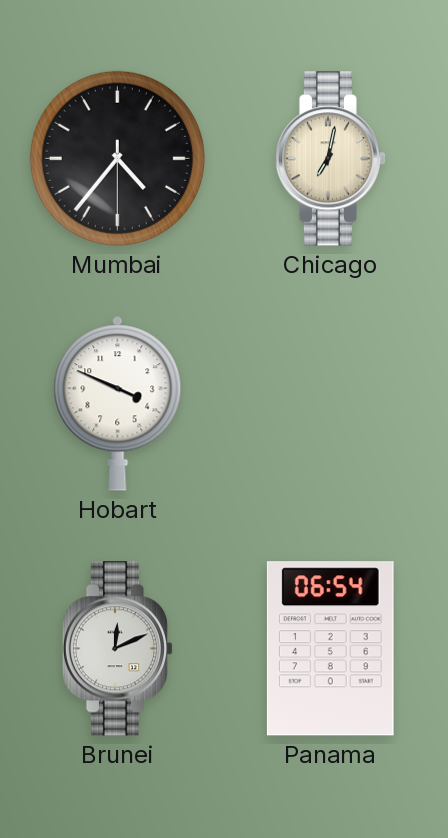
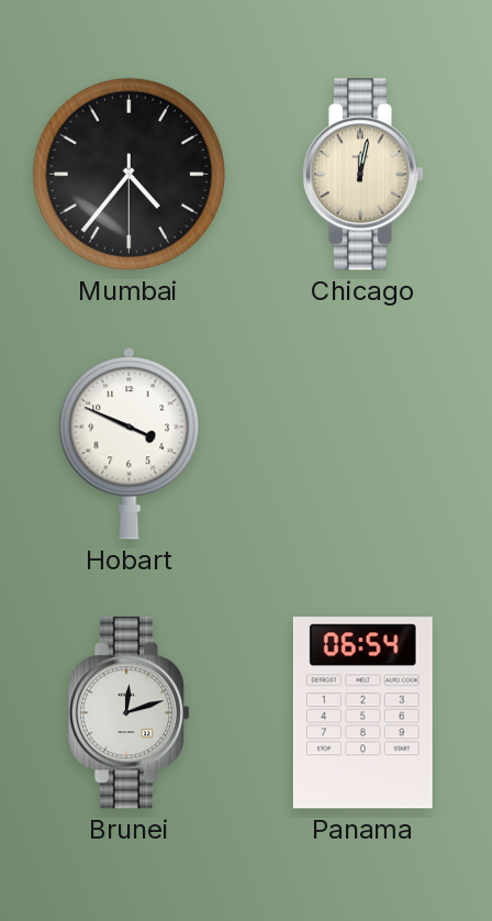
Chicago: 7:02 -> 12:02
Brunei: 12:11 -> 12:12
